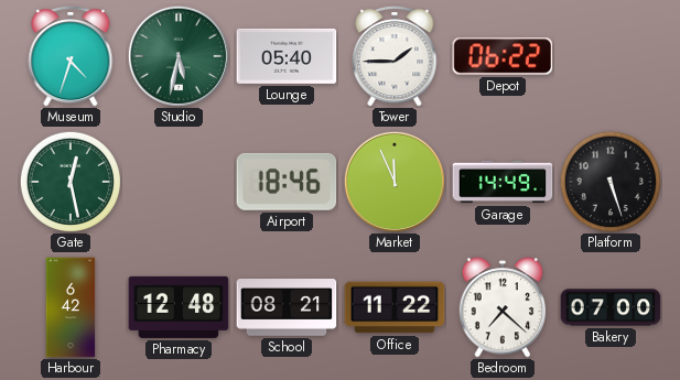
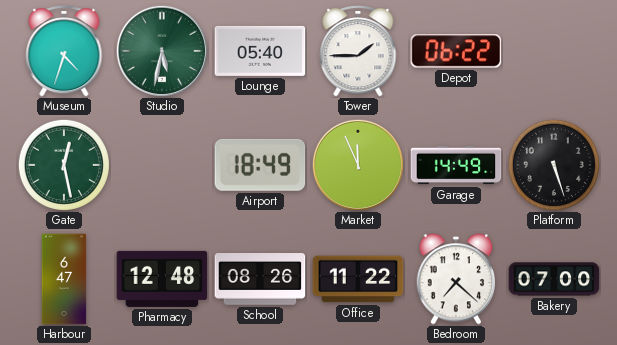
Airport: 18:46 -> 18:49
Harbour: 6:42 -> 6:47
School: 08:21 -> 08:26
